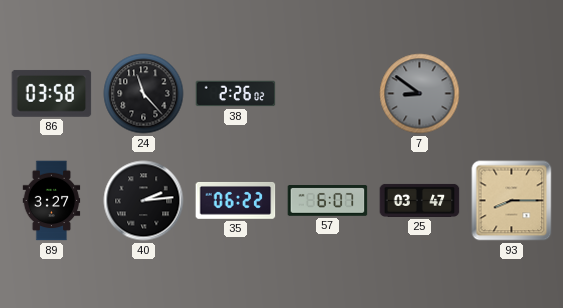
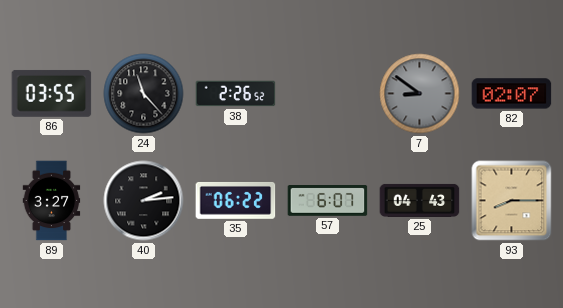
86: 03:58 -> 03:55
38: 2:26:02 -> 2:26:52
82: none -> 02:07
25: 03:47 -> 04:43
